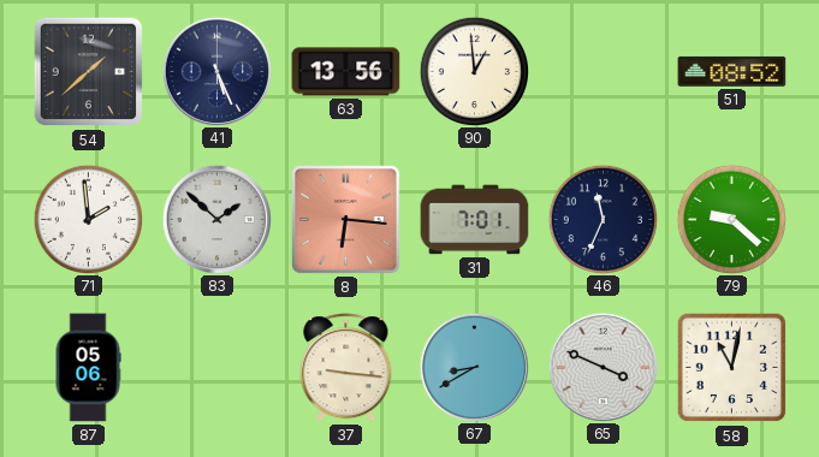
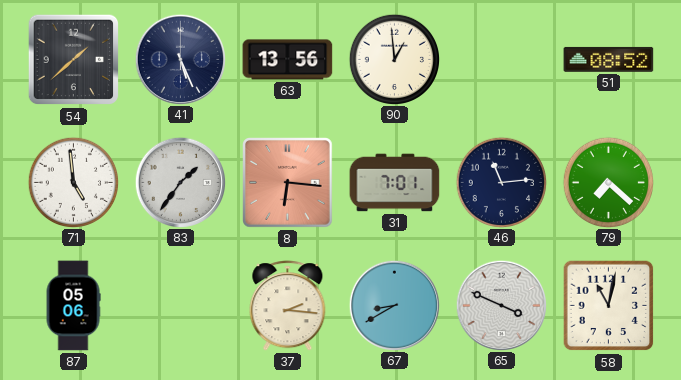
71: 1:59 -> 4:59
83: 1:52 -> 1:36
46: 11:34 -> 11:14
79: 9:22 -> 7:22
37: 9:16 -> 2:16
